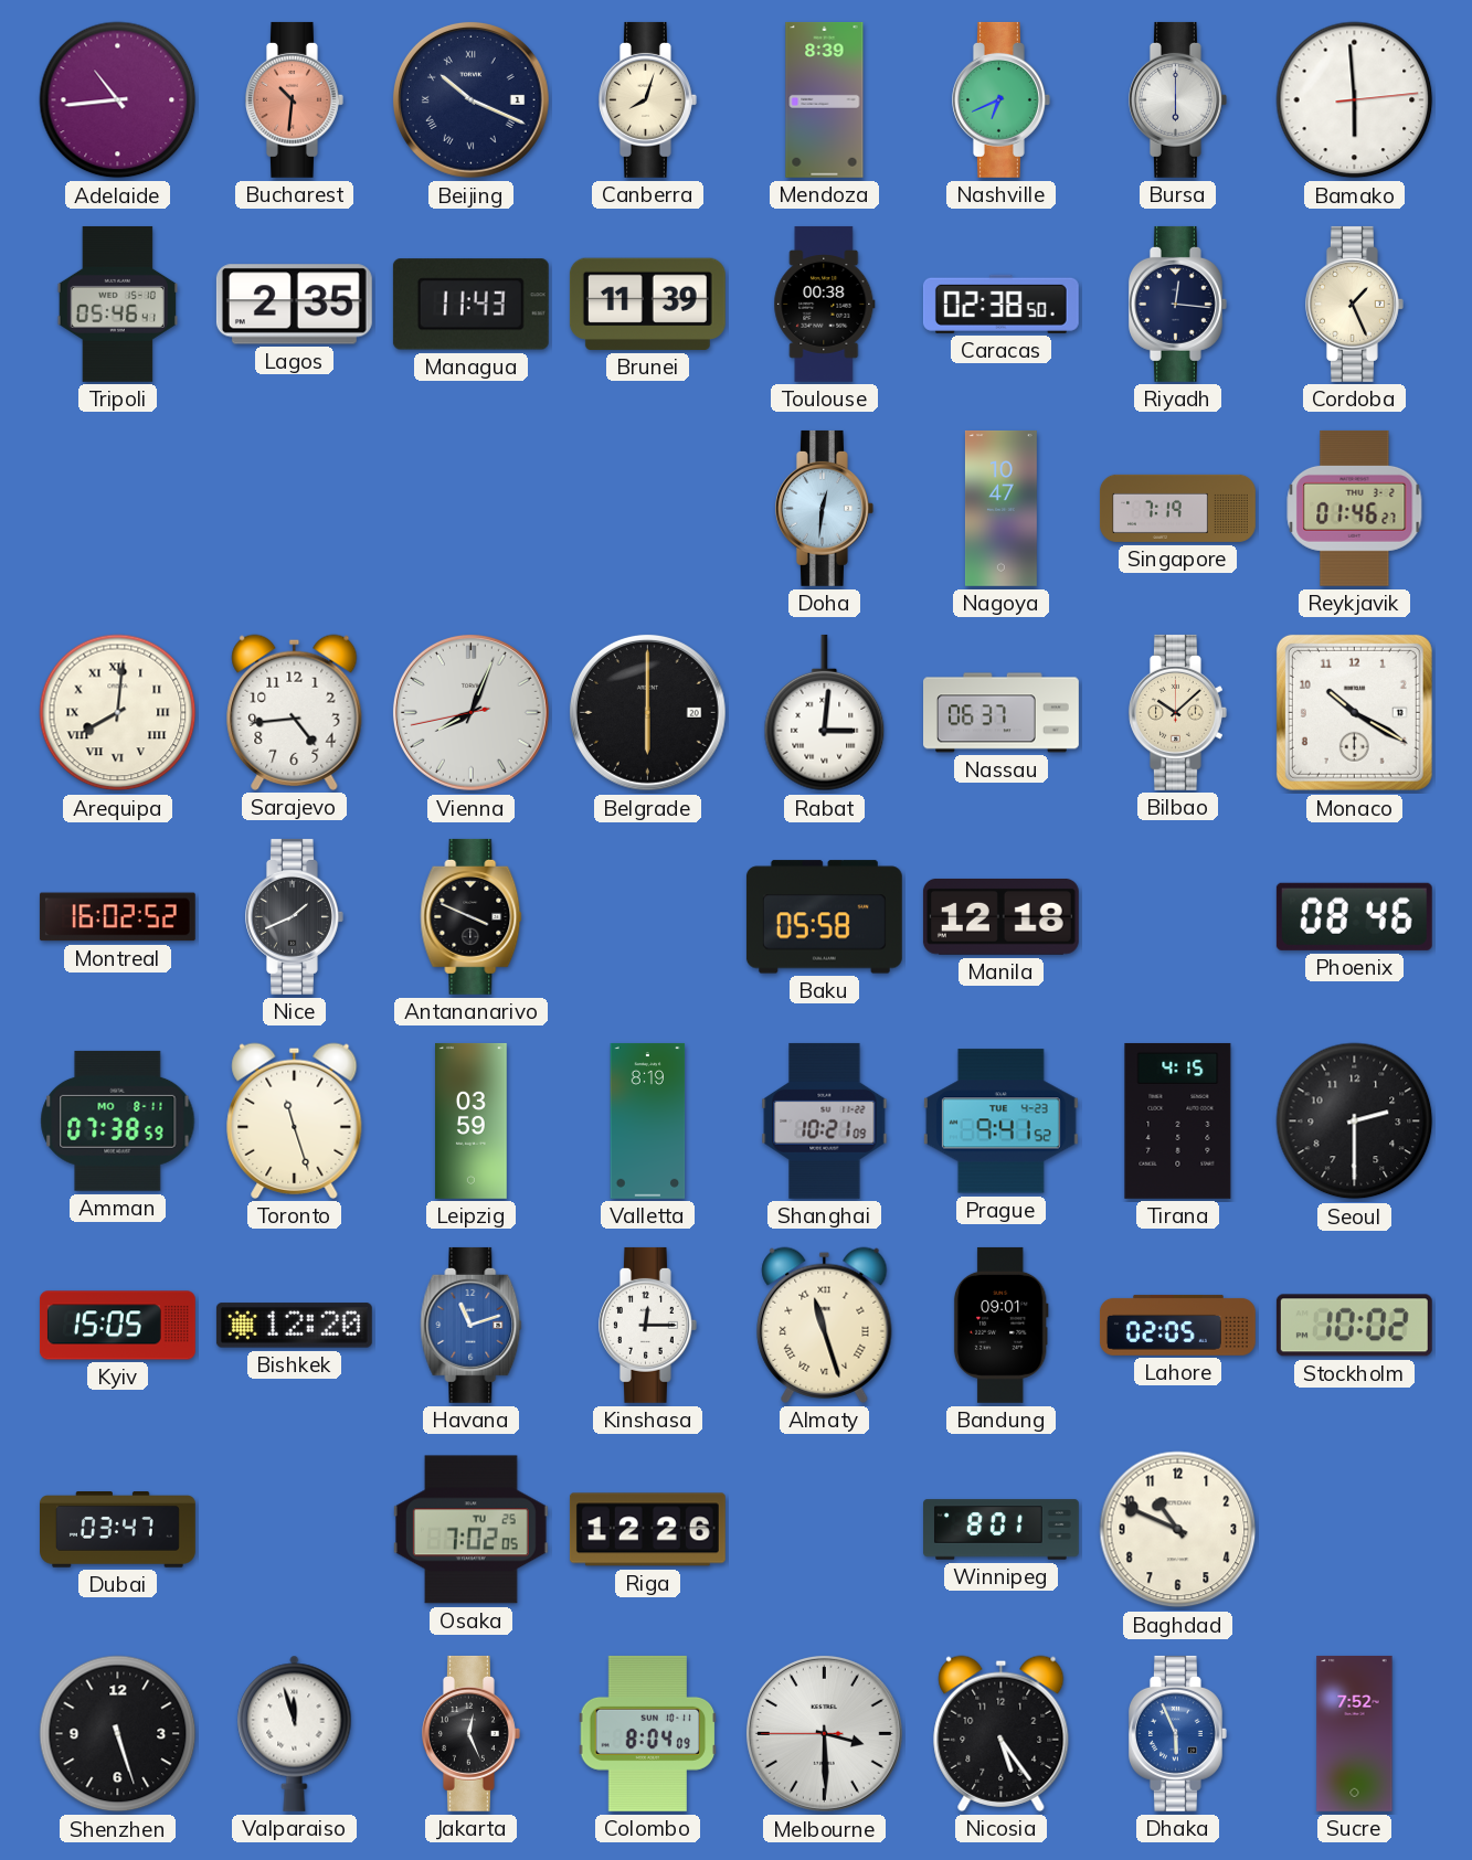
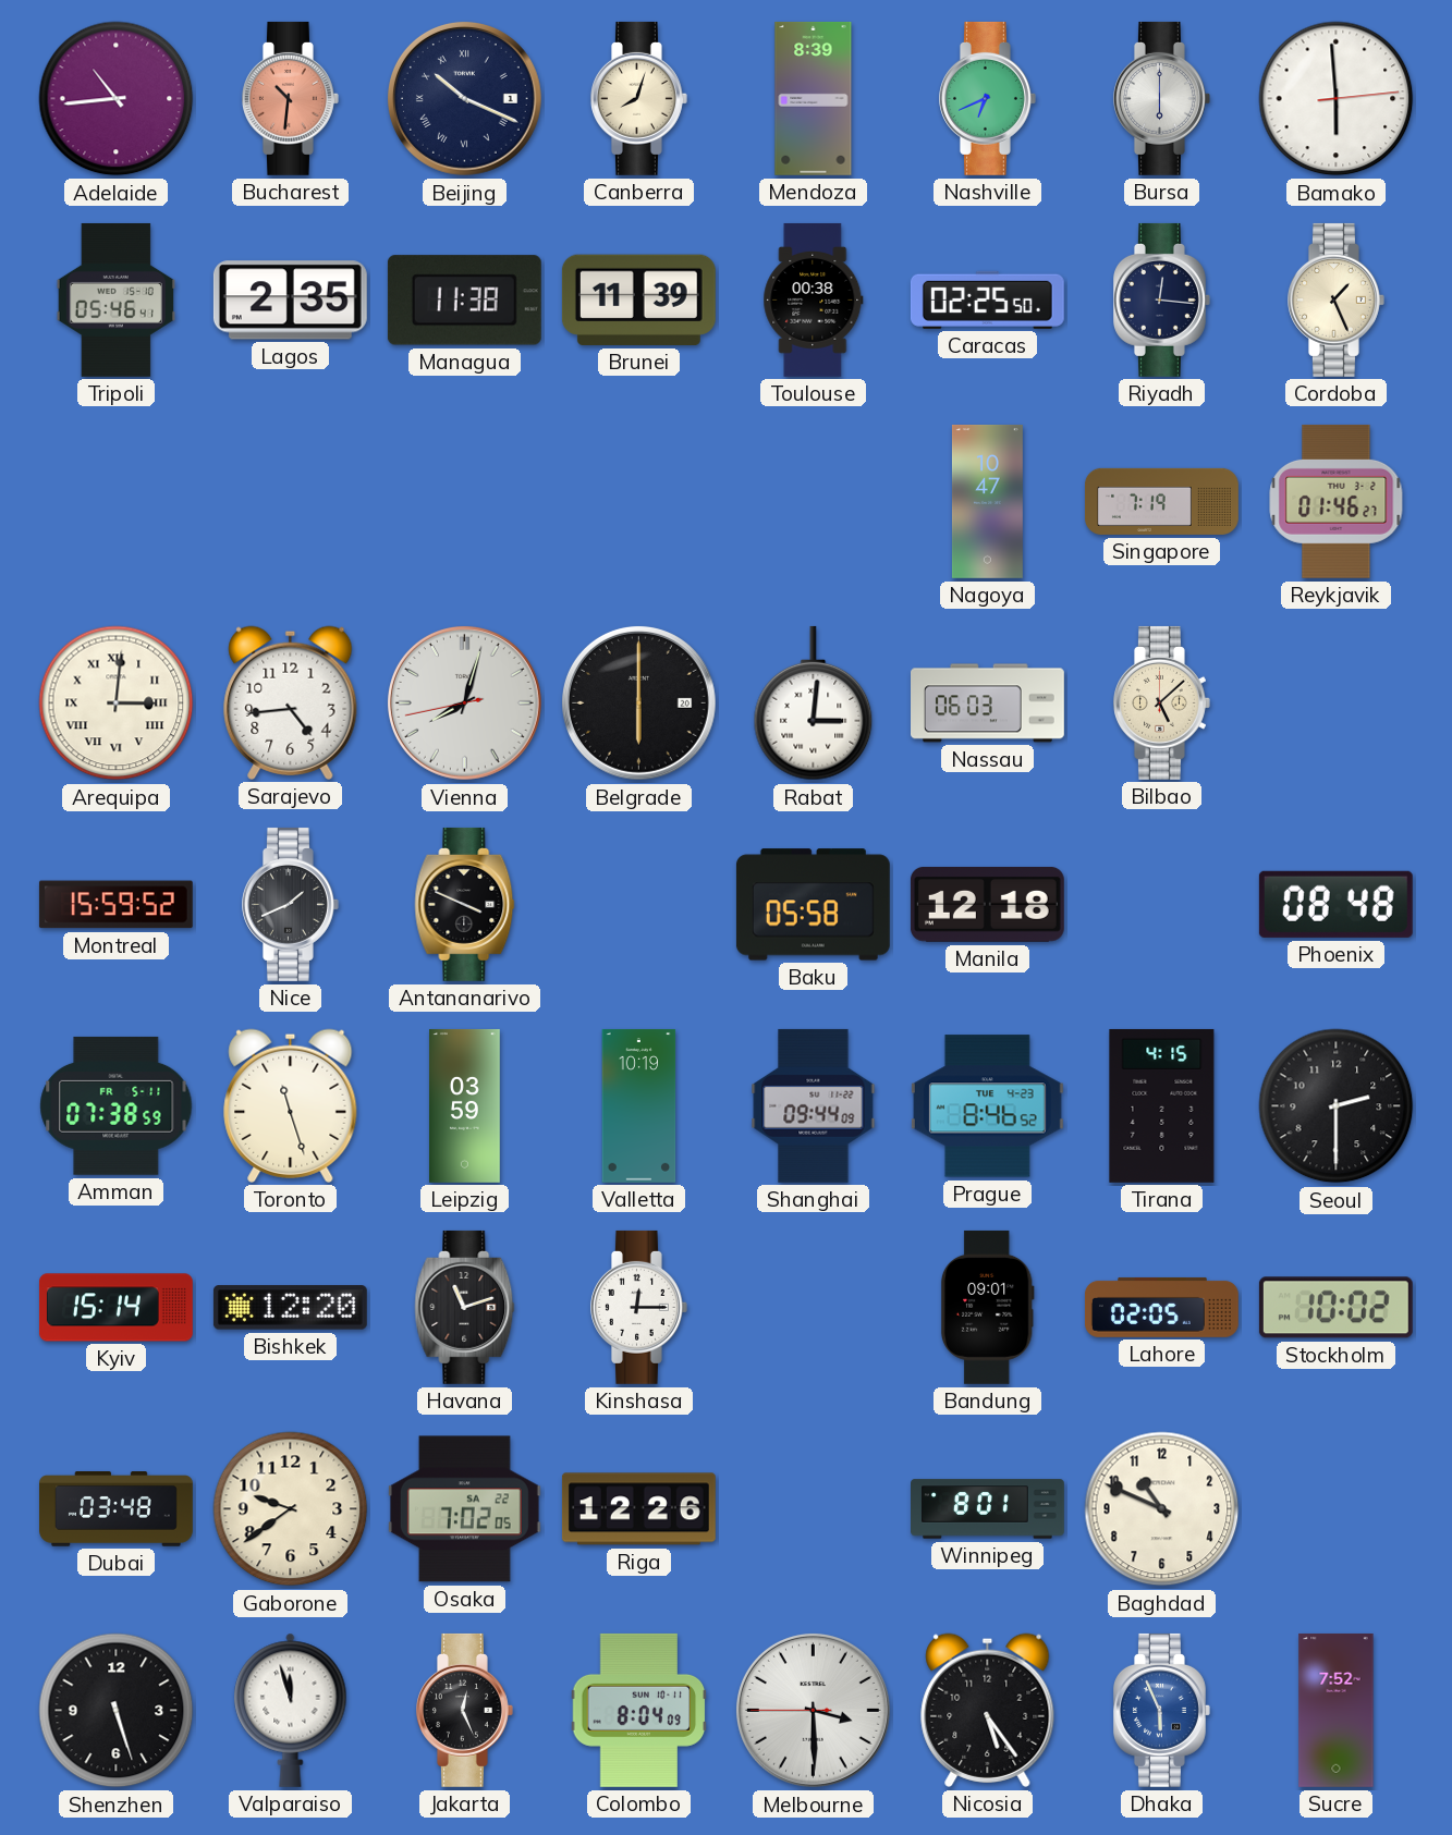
Managua: 11:43 -> 11:38
Caracas: 02:38 -> 02:25
Doha: 12:31 -> none
Arequipa: 8:01 -> 3:01
Vienna: 8:03 -> 8:02
Nassau: 06:37 -> 06:03
Bilbao: 10:08 -> 5:08
Monaco: 10:20 -> none
Montreal: 16:02 -> 15:59
Phoenix: 08:46 -> 08:48
Amman date: MO 8-11 -> FR 5-11
Valletta: 8:19 -> 10:19
Shanghai: 10:21 -> 09:44
Prague: 9:41 -> 8:46
Kyiv: 15:05 -> 15:14
Havana dial: blue -> black
Almaty: 11:27 -> none
Dubai: 03:47 -> 03:48
Gaborone: none -> 9:39
Osaka date: TU 25 -> SA 22
